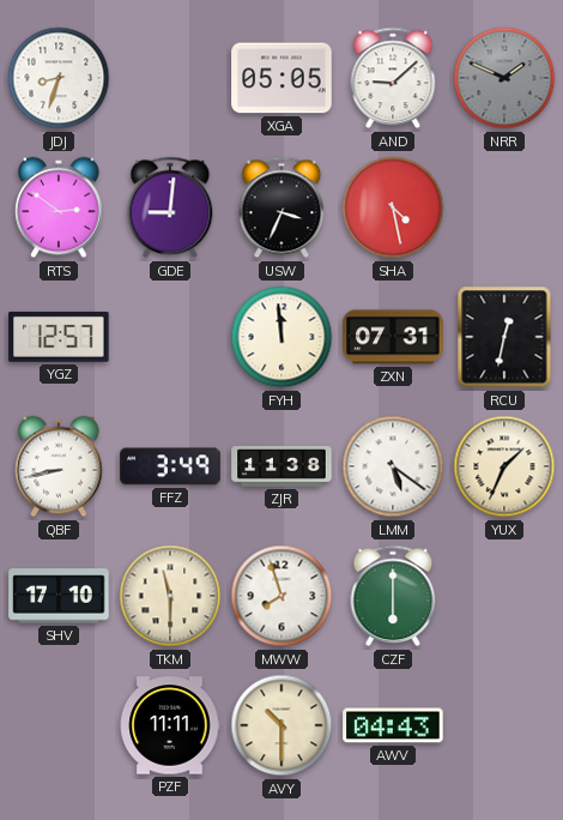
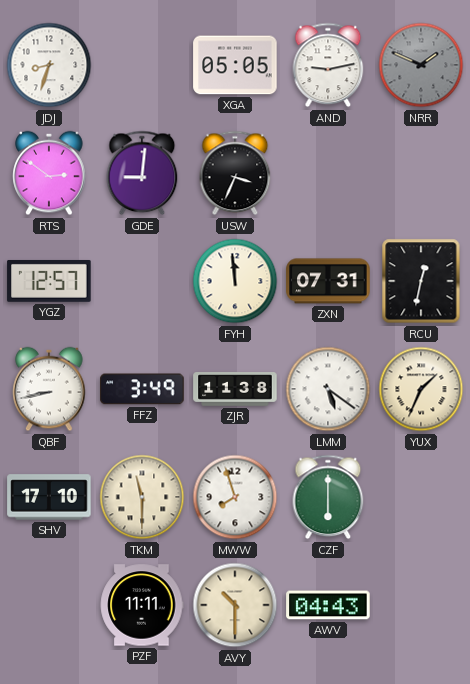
AND: 9:08 -> 9:13
SHA: 4:28 -> none
